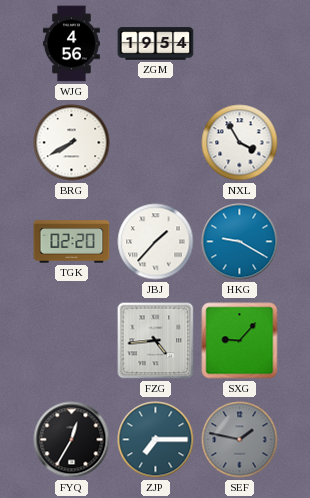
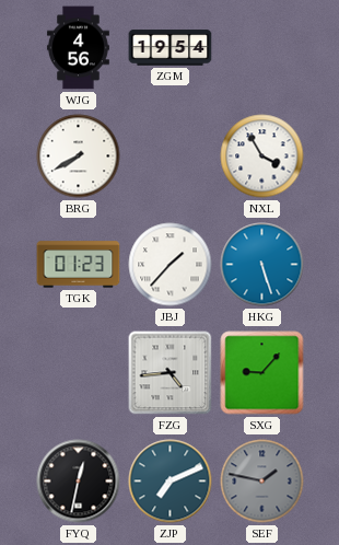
TGK: 02:20 -> 01:23
HKG: 9:20 -> 5:27
FYQ: 12:35 -> 12:32
ZJP: 7:15 -> 7:11
